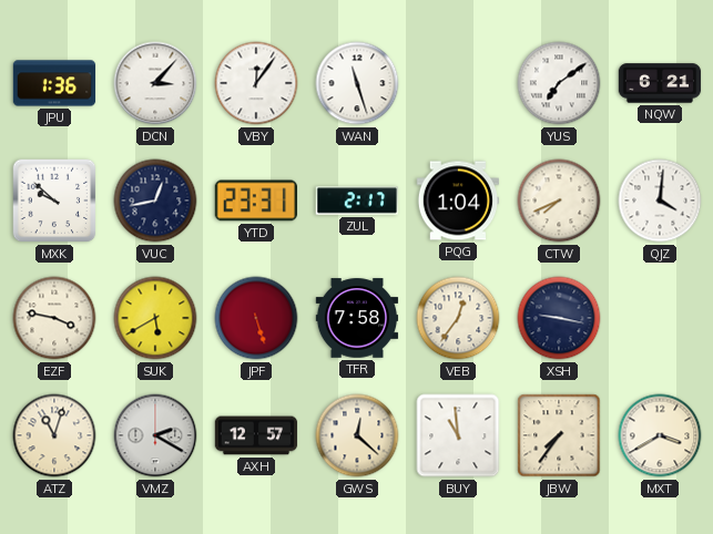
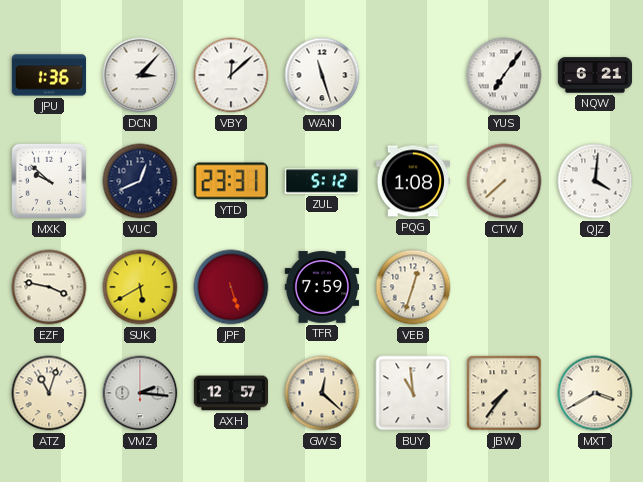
VBY: 12:06 -> 12:08
YUS: 7:09 -> 7:06
VUC: 12:43 -> 12:41
ZUL: 2:17 -> 5:12
PQG: 1:04 -> 1:08
CTW: 7:41 -> 7:38
TFR: 7:58 -> 7:59
VEB: 12:36 -> 12:33
XSH: 9:17 -> none
VMZ: 2:20 -> 2:16
